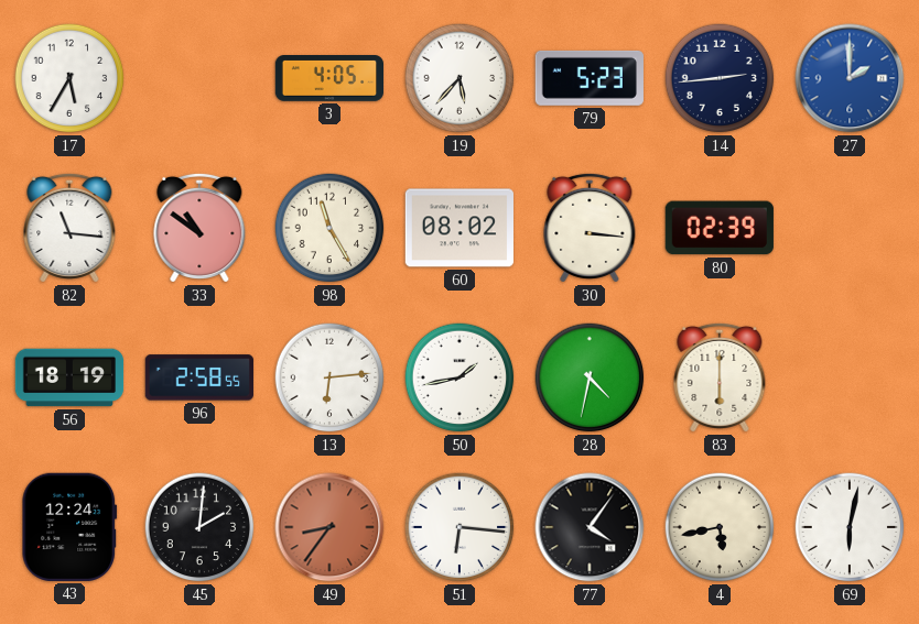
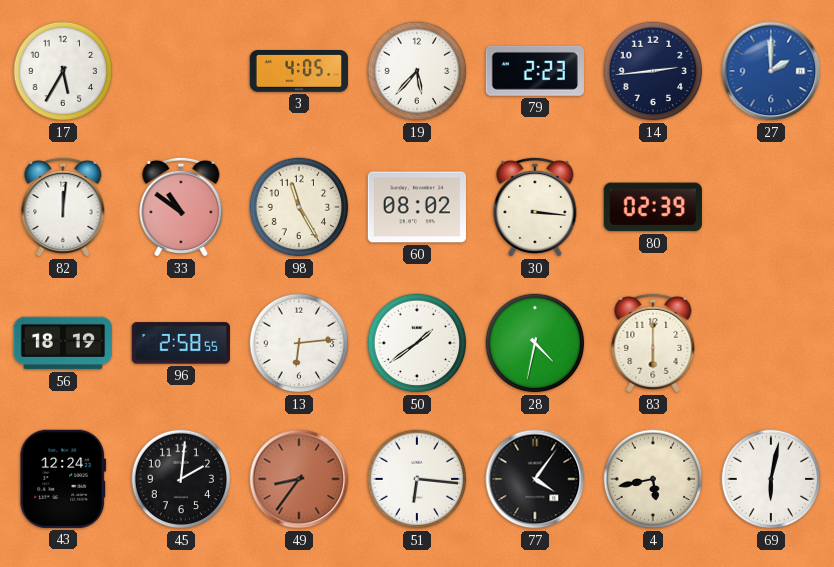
79: 5:23 -> 2:23
82: 11:16 -> 12:01
50: 1:43 -> 1:39
